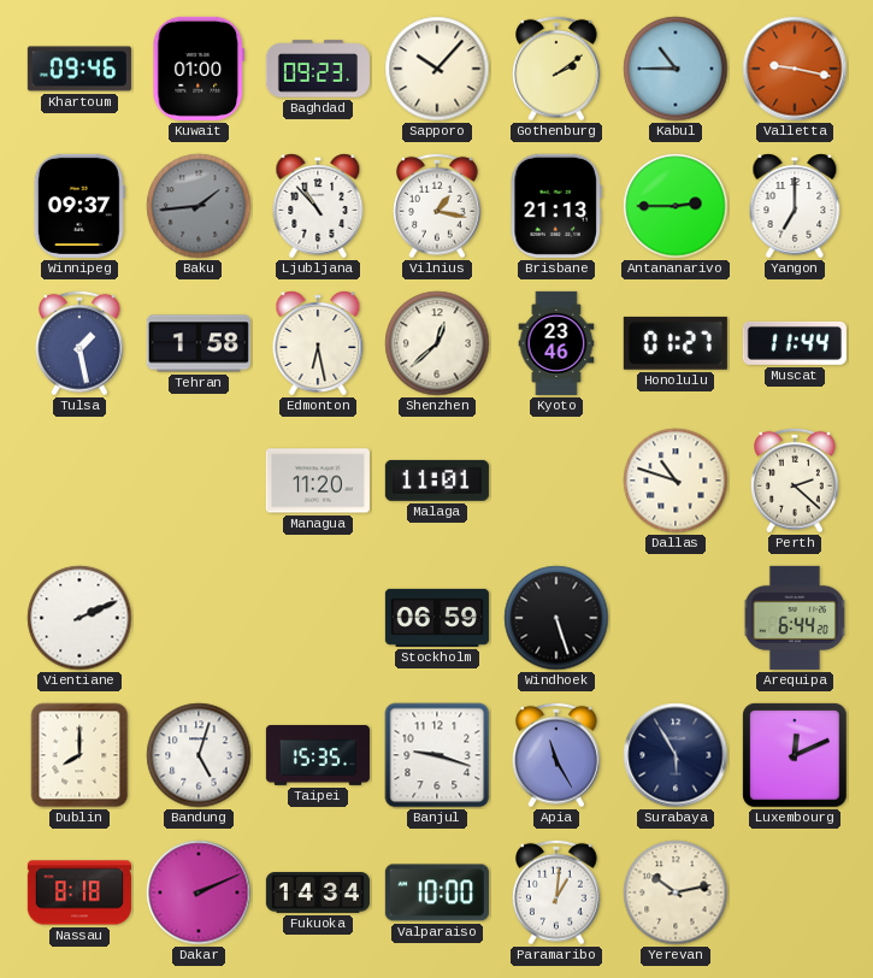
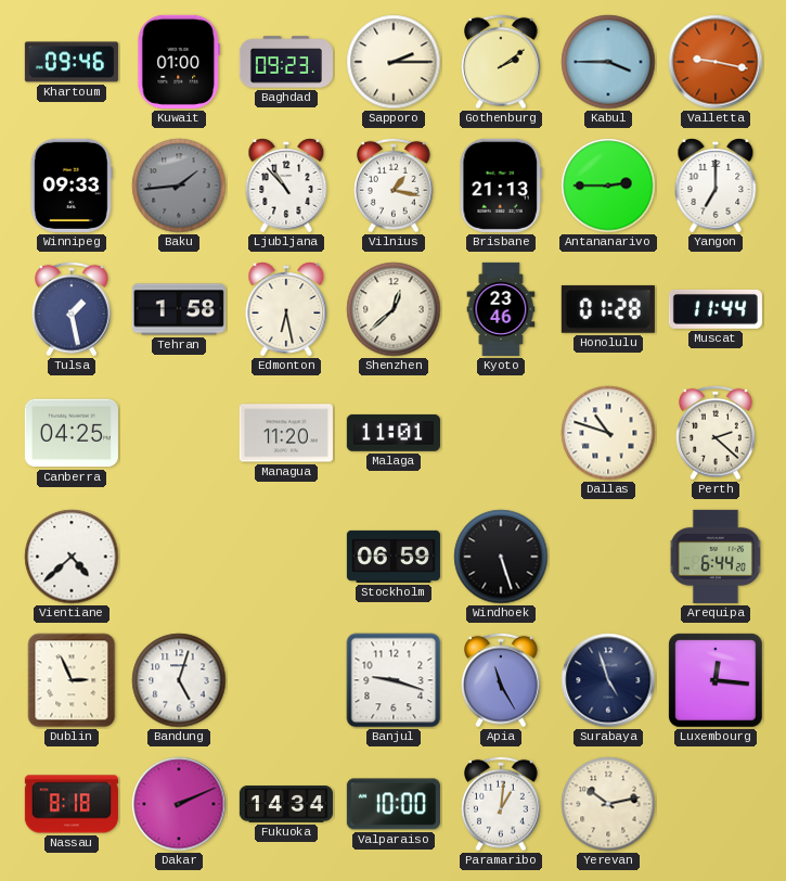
Sapporo: 10:07 -> 2:15
Kabul: 10:45 -> 3:45
Winnipeg: 09:37 -> 09:33
Honolulu: 01:27 -> 01:28
Canberra: none -> 04:25
Vientiane: 2:11 -> 4:38
Dublin: 8:00 -> 2:56
Taipei: 15:35 -> none
Surabaya: 5:55 -> 4:57
Luxembourg: 12:11 -> 12:16
